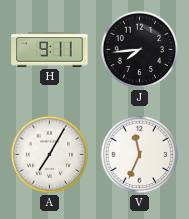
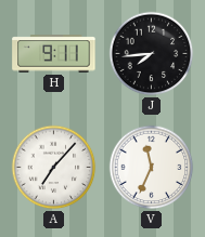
A: 7:05 -> 7:07
